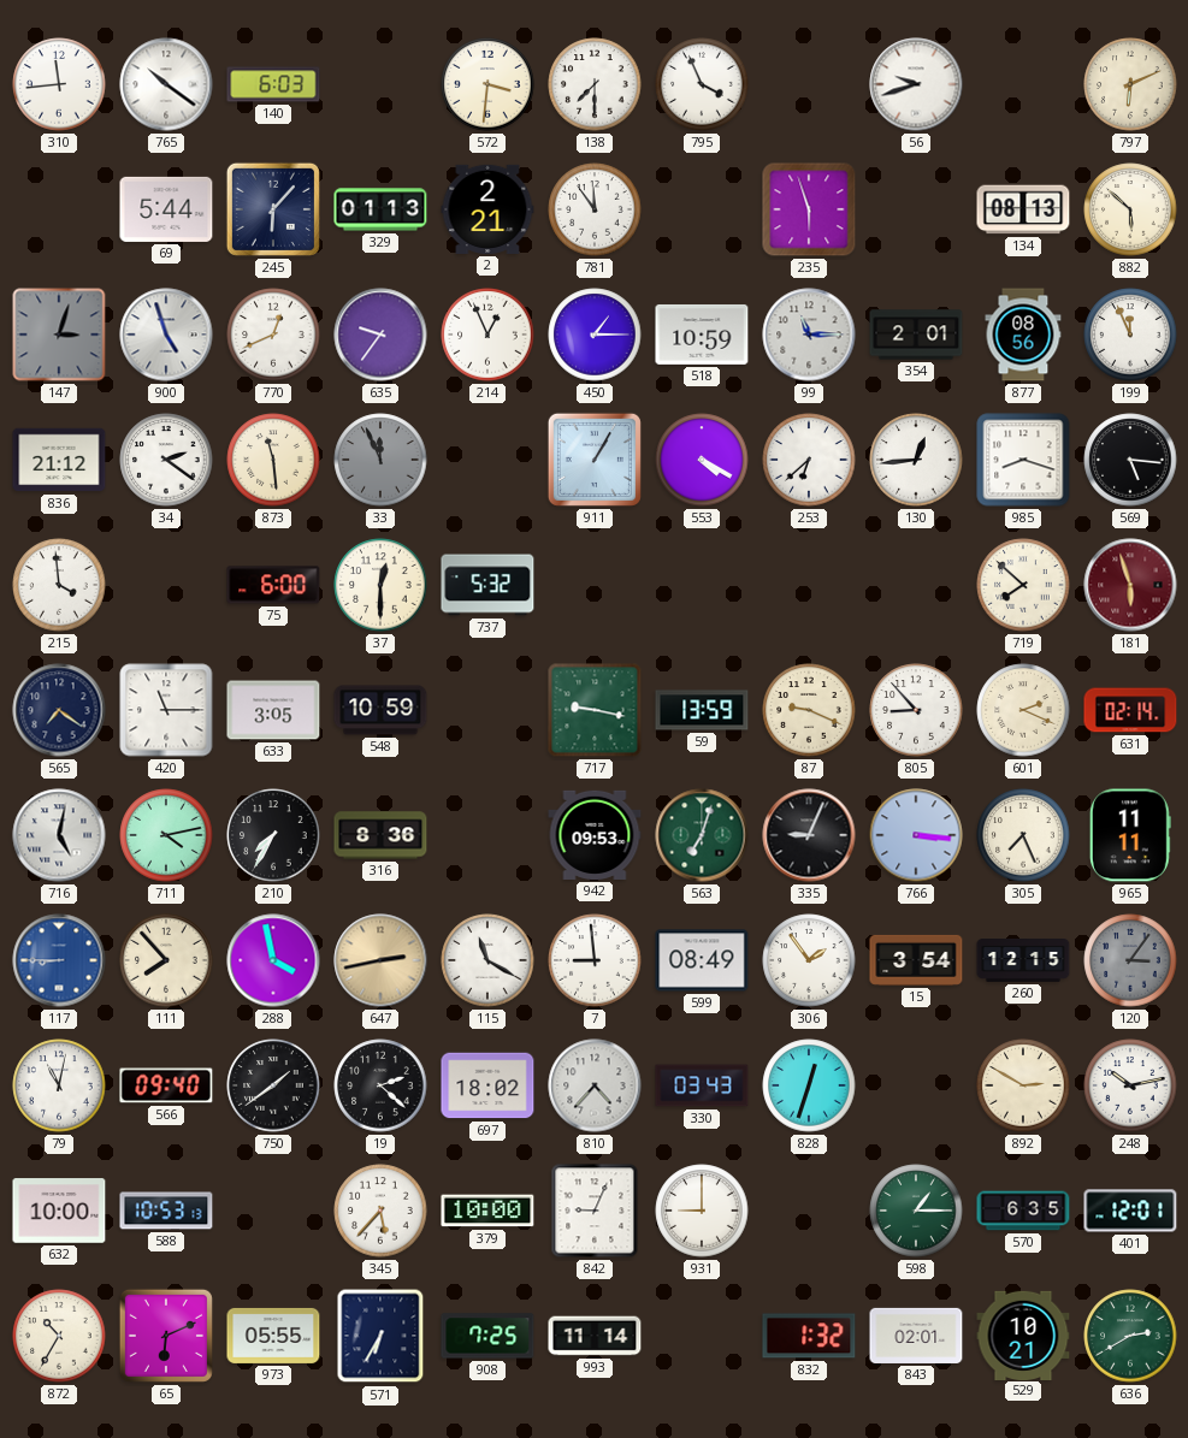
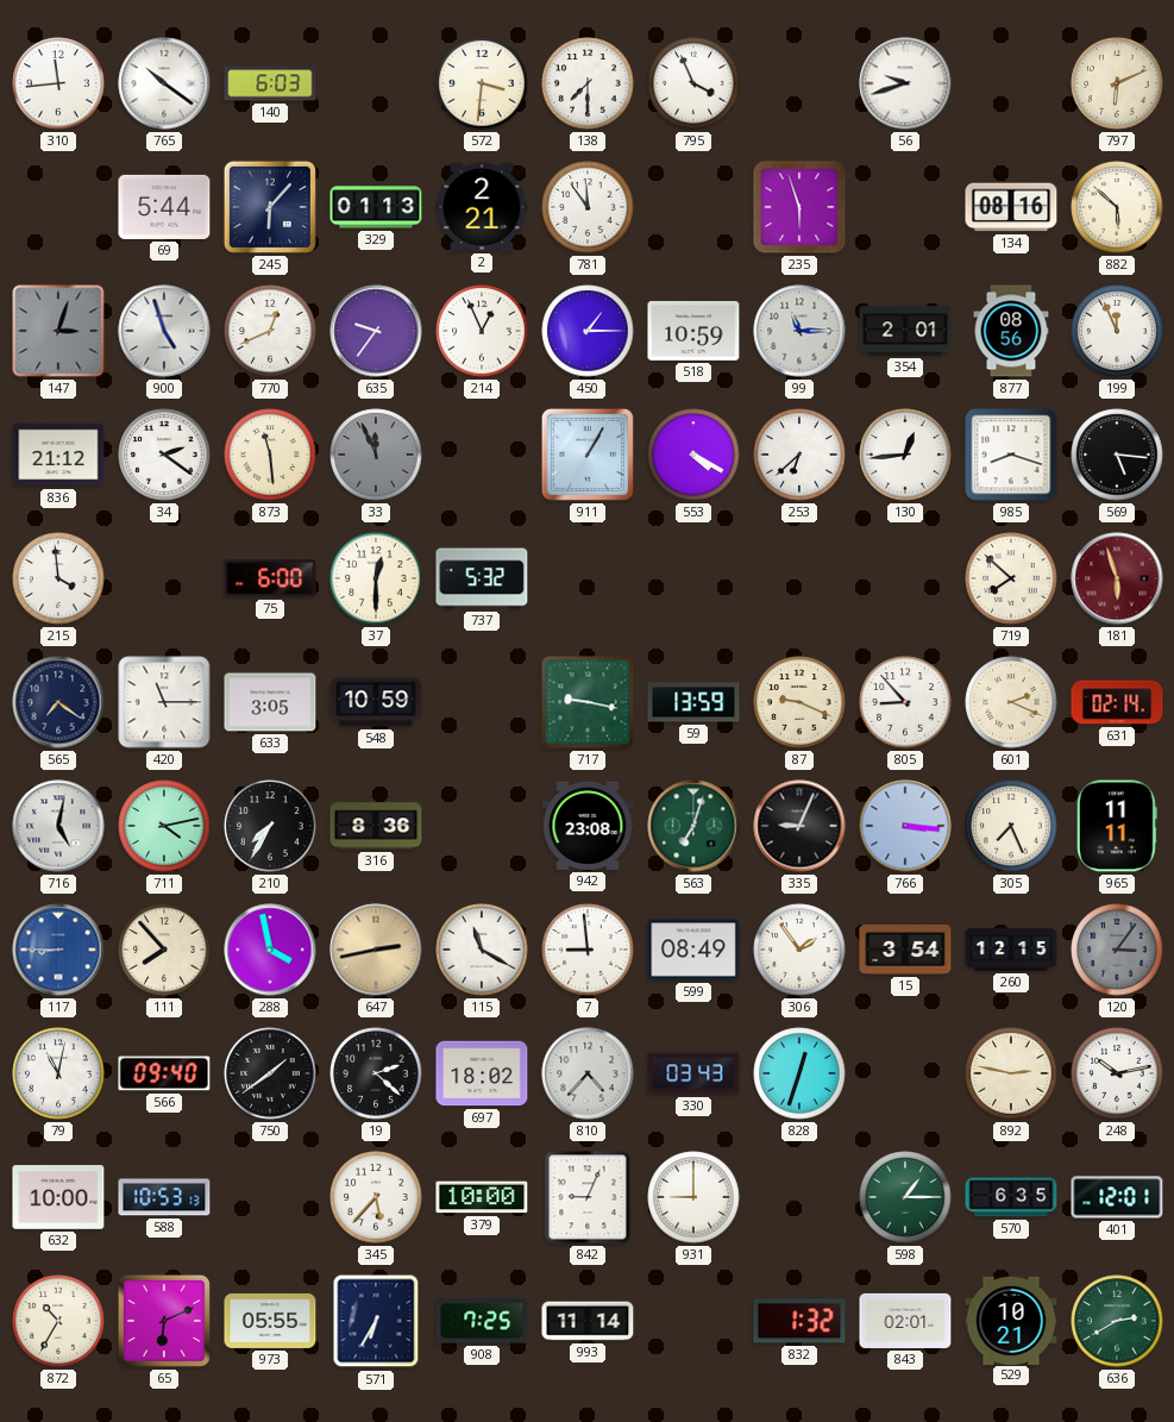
134: 08:13 -> 08:16
942: 09:53 -> 23:08
892: 2:50 -> 2:47
